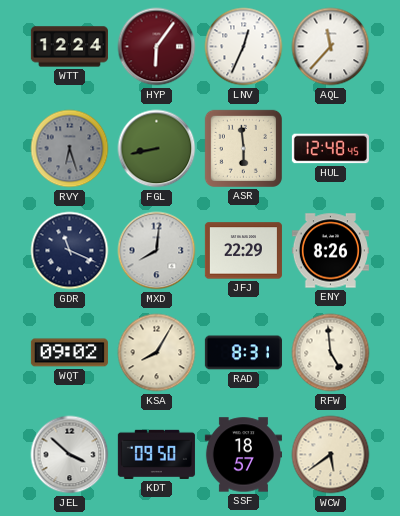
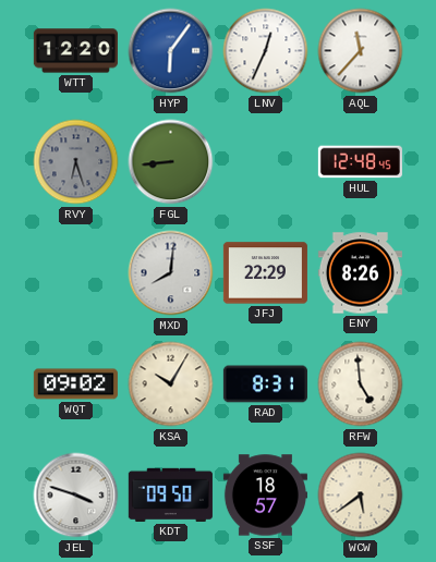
WTT: 12:24 -> 12:20
HYP dial: burgundy -> blue
FGL: 8:43 -> 8:44
ASR: 5:59 -> none
GDR: 11:19 -> none
KSA: 8:05 -> 10:05
JEL: 3:52 -> 3:48
